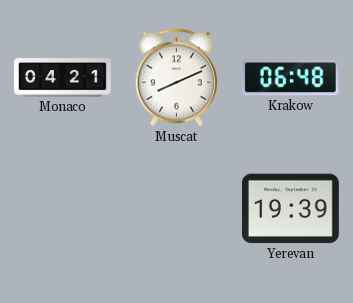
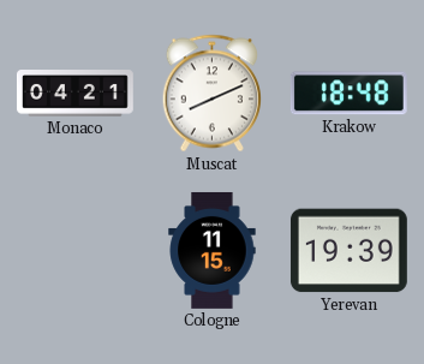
Krakow: 06:48 -> 18:48
Cologne: none -> 11:15
